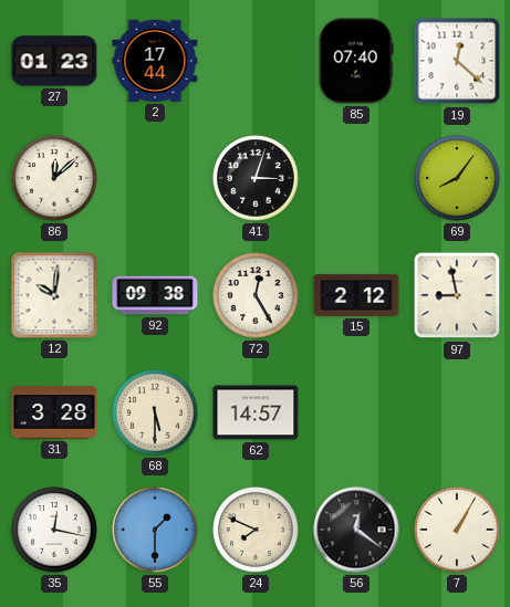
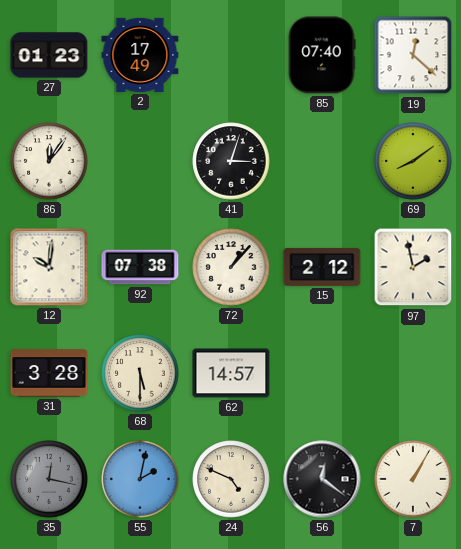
2: 17:44 -> 17:49
86: 12:08 -> 12:06
69: 8:06 -> 8:09
92: 09:38 -> 07:38
72: 12:25 -> 1:07
97: 8:58 -> 1:58
35 dial: white -> grey
55: 1:30 -> 2:02
24: 7:49 -> 4:49
